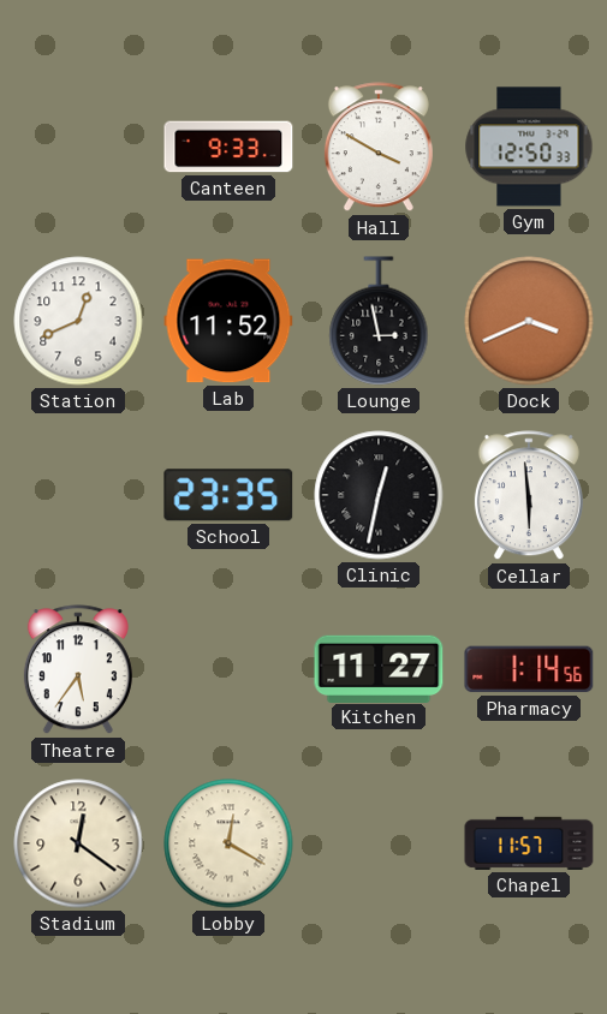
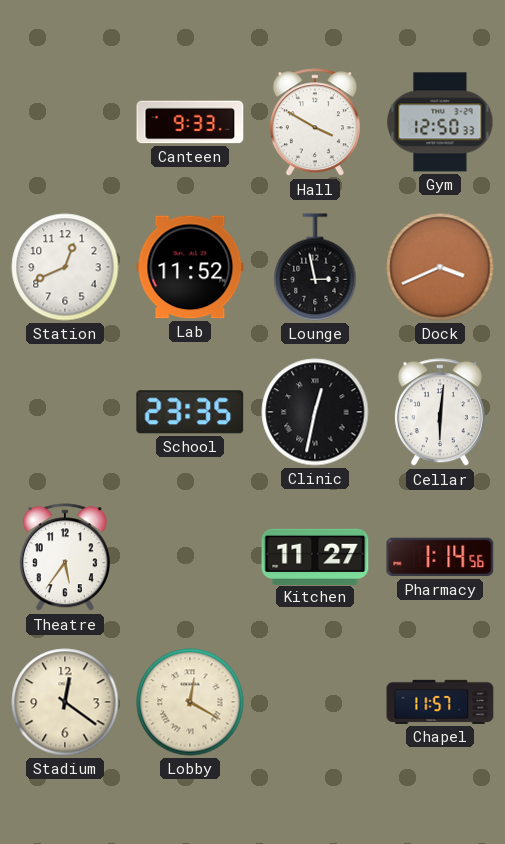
Cellar: 5:59 -> 6:01
